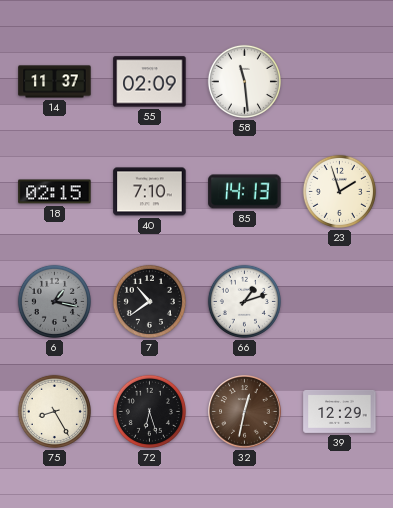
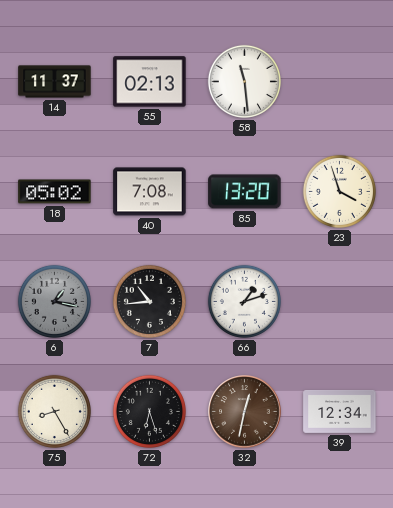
55: 02:09 -> 02:13
18: 02:15 -> 05:02
40: 7:10 -> 7:08
85: 14:13 -> 13:20
23: 1:57 -> 3:57
7: 10:39 -> 10:44
39: 12:29 -> 12:34
